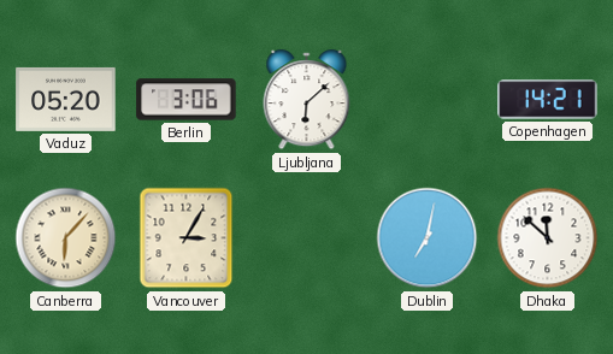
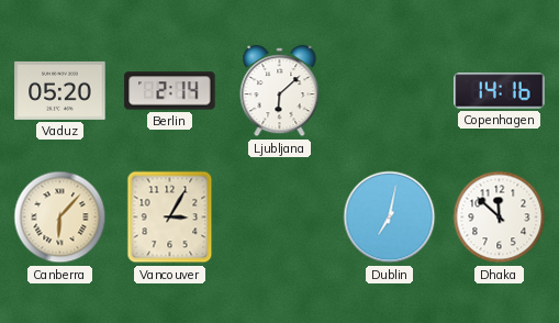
Berlin: 3:06 -> 2:14
Copenhagen: 14:21 -> 14:16
